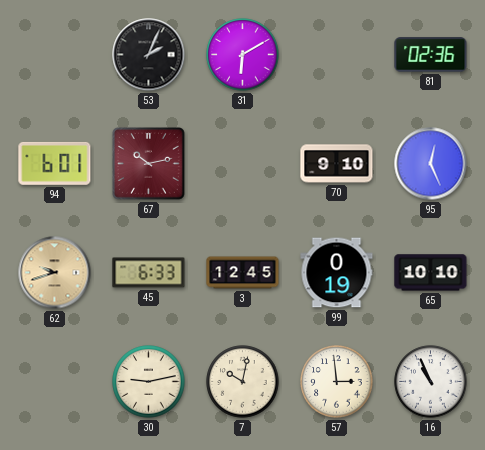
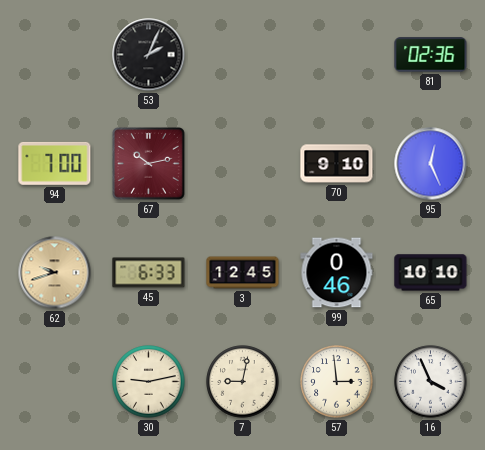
31: 6:10 -> none
94: 6:01 -> 7:00
99: 0:19 -> 0:46
7: 10:02 -> 9:02
16: 10:56 -> 3:56
